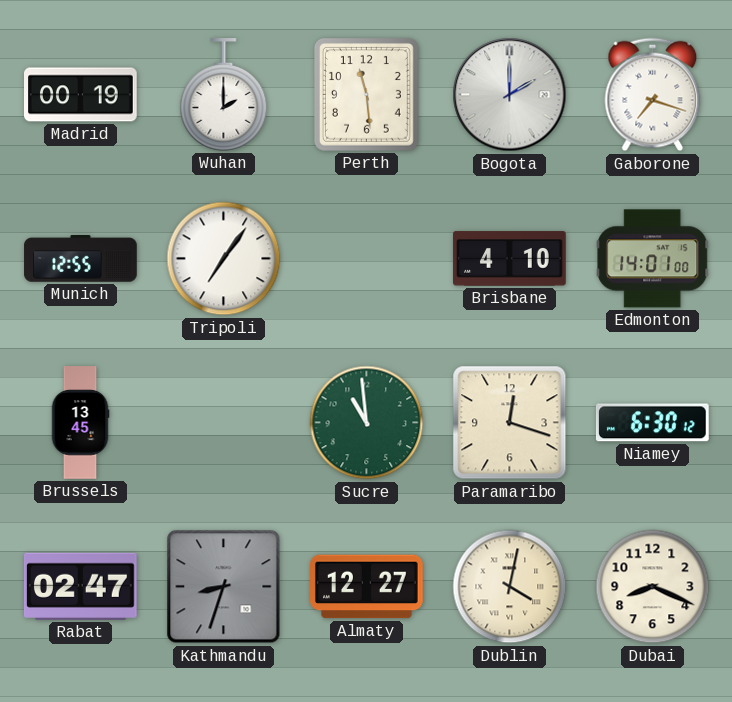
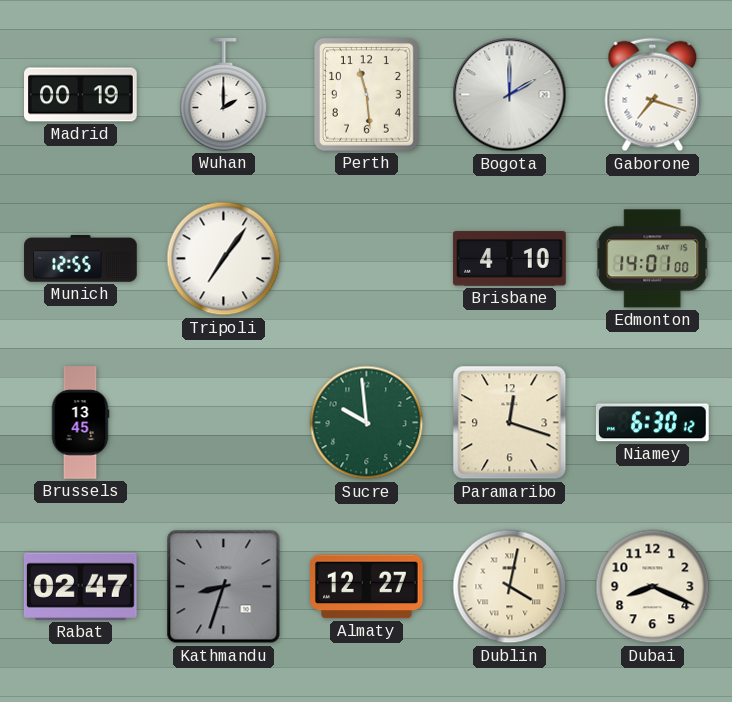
Sucre: 10:59 -> 9:59
